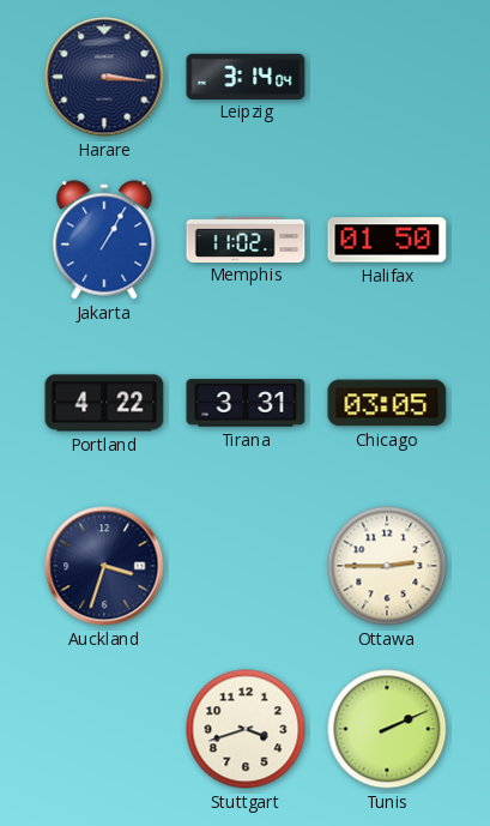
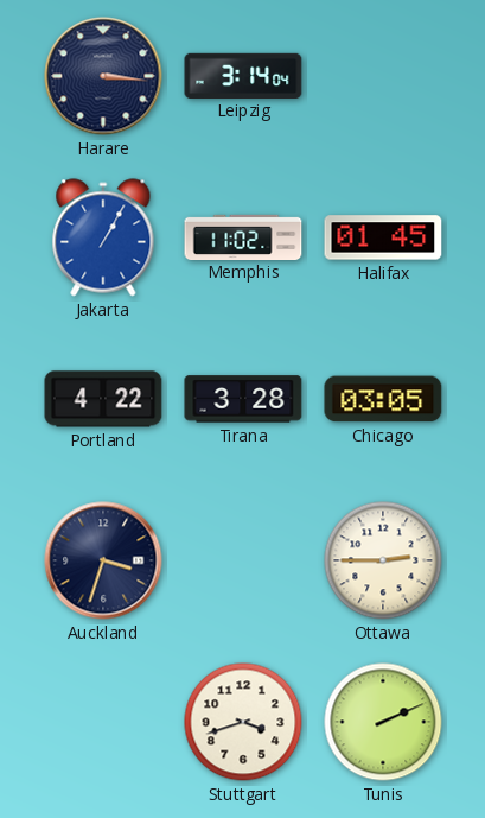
Halifax: 01:50 -> 01:45
Tirana: 3:31 -> 3:28
